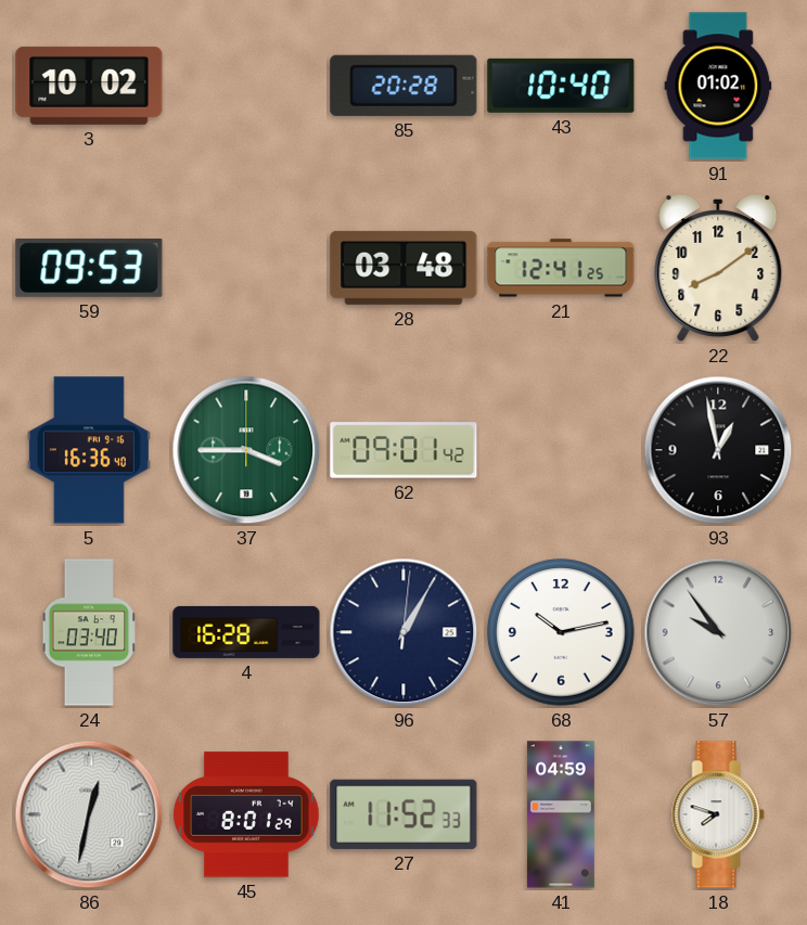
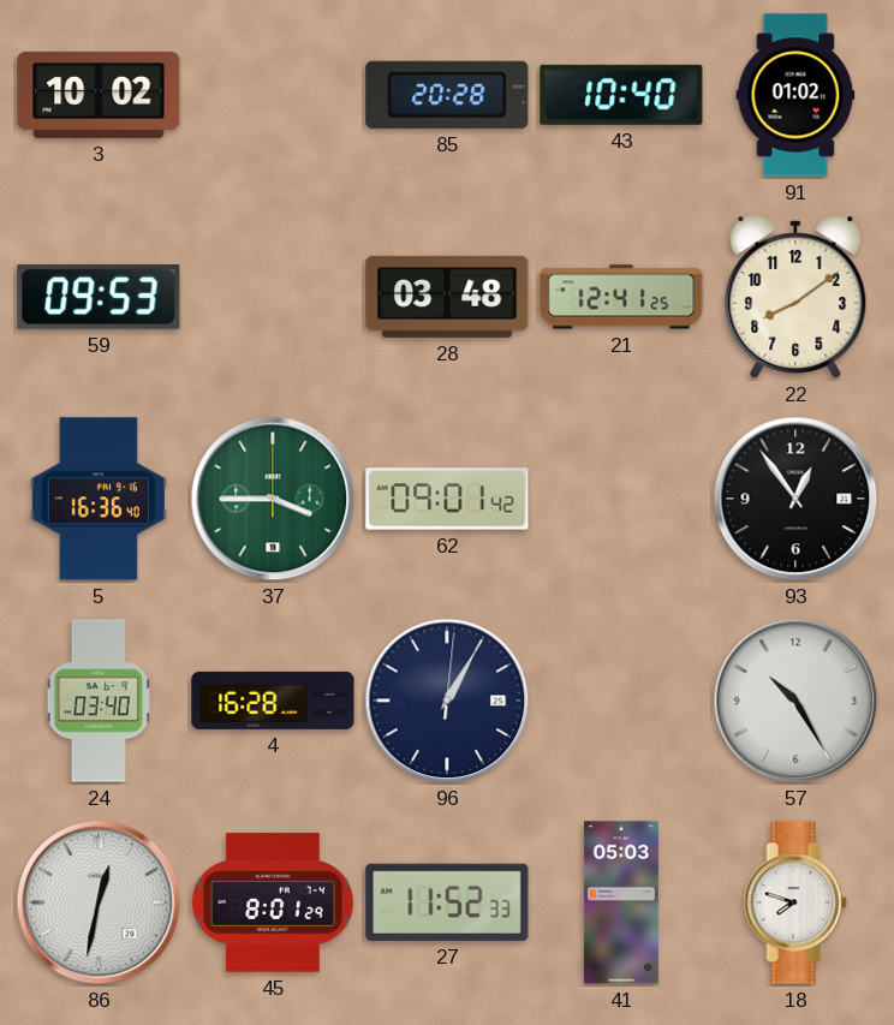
93: 12:58 -> 12:54
68: 10:13 -> none
57: 9:54 -> 10:25
41: 04:59 -> 05:03
